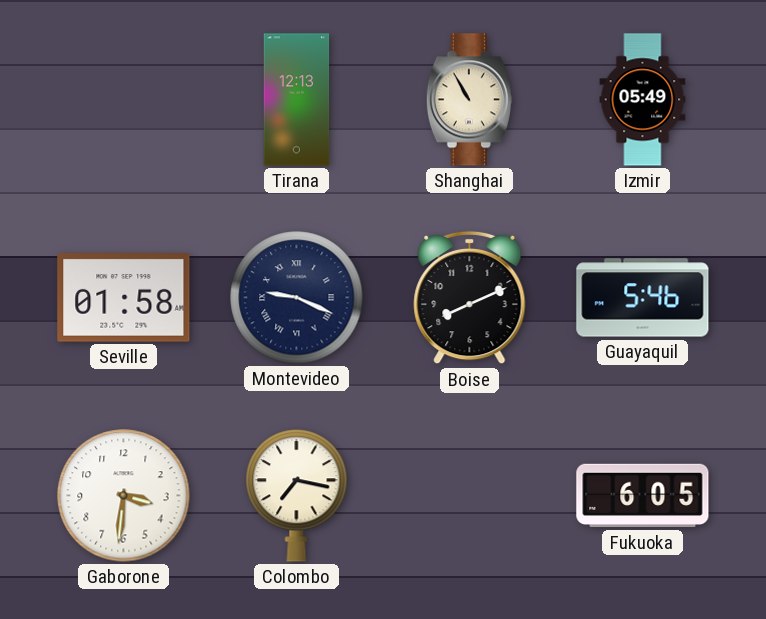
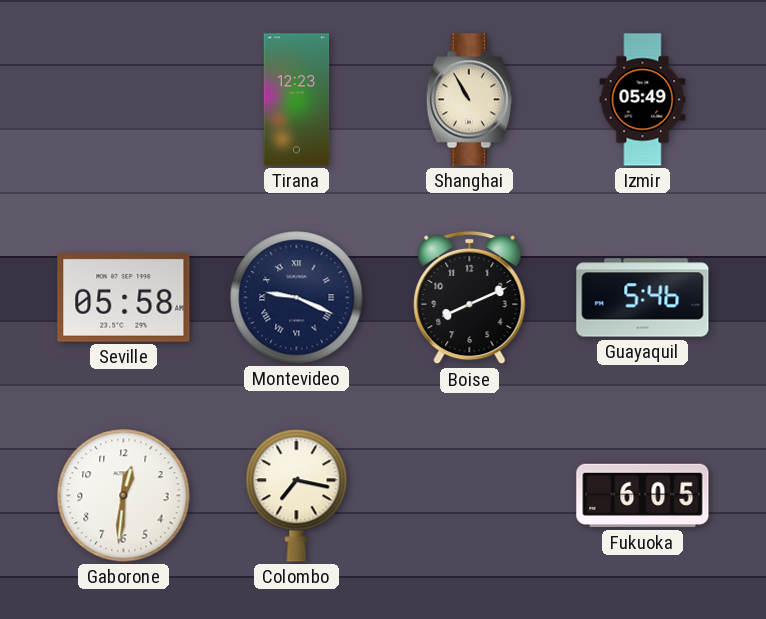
Tirana: 12:13 -> 12:23
Seville: 01:58 -> 05:58
Gaborone: 3:31 -> 12:31
